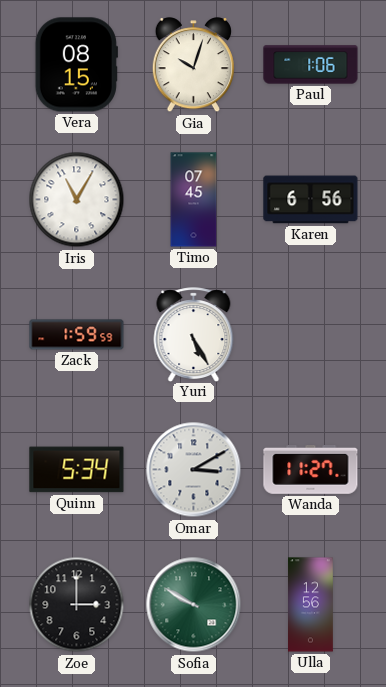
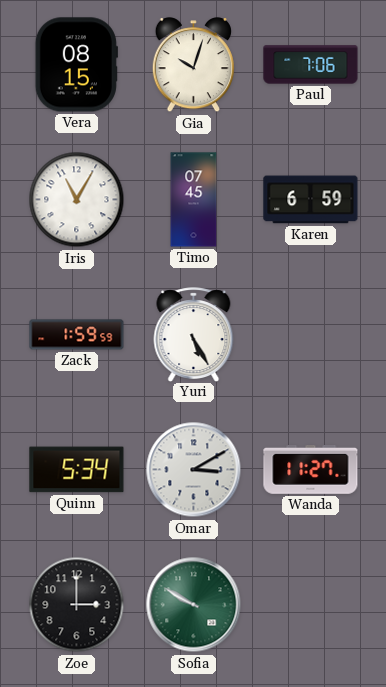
Paul: 1:06 -> 7:06
Karen: 6:56 -> 6:59
Ulla: 12:56 -> none
